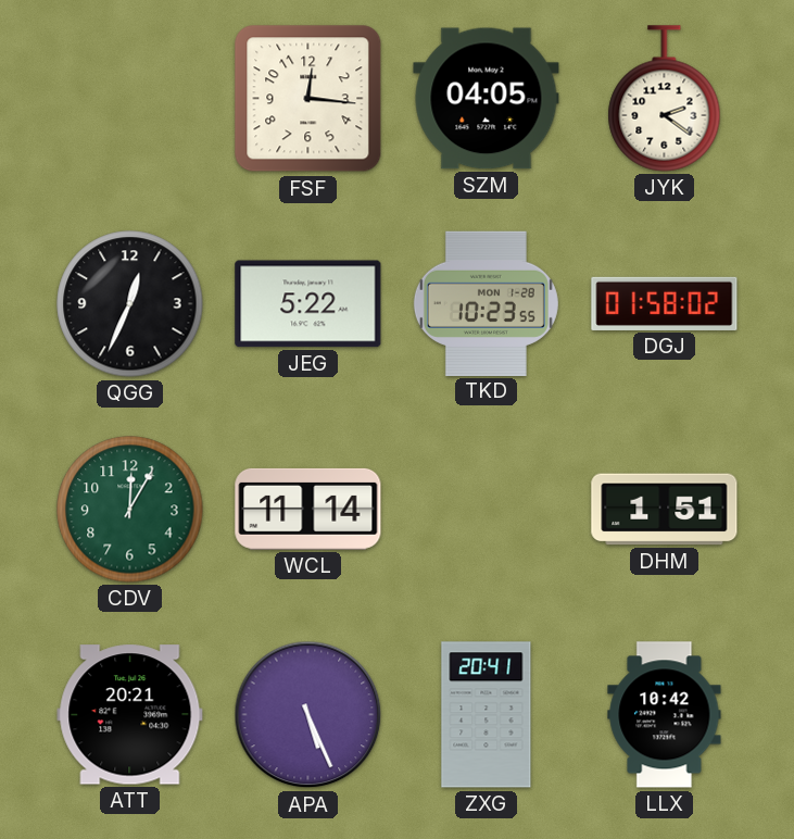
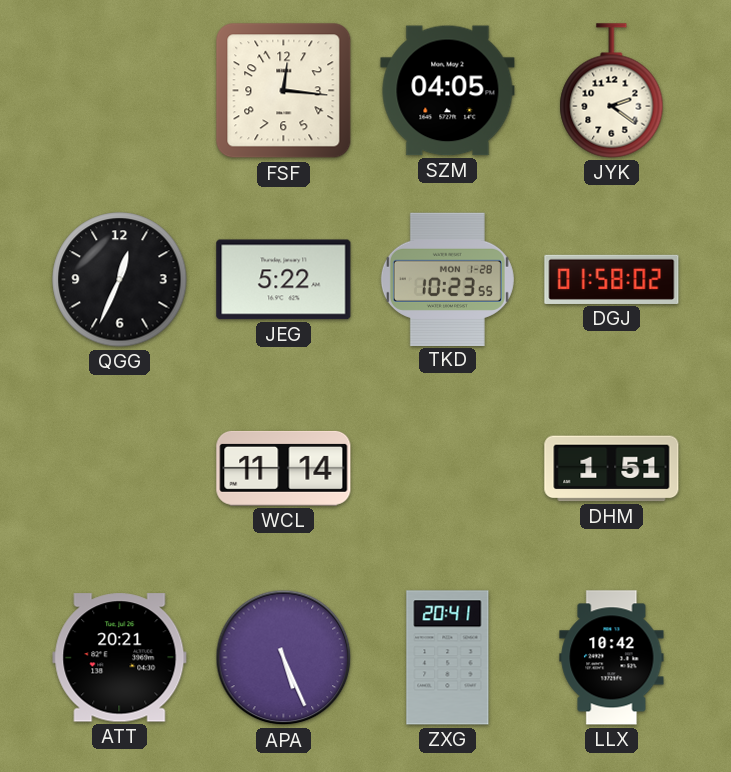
CDV: 12:05 -> none
